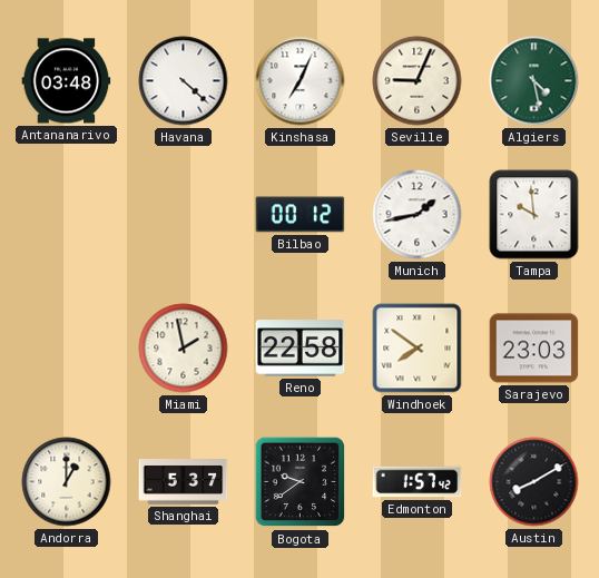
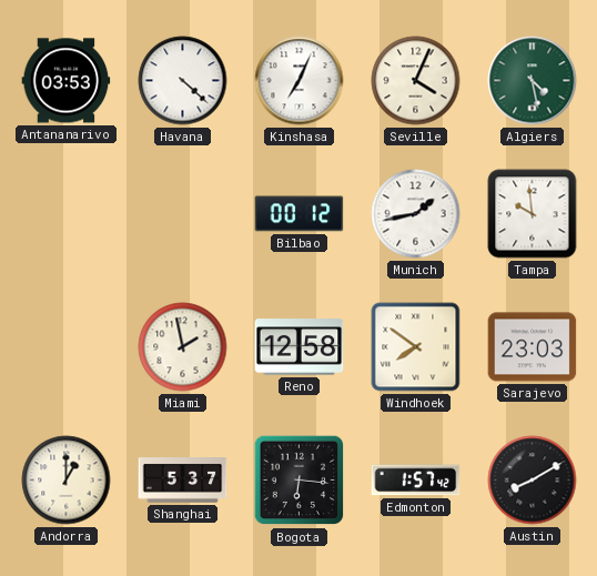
Antananarivo: 03:48 -> 03:53
Seville: 9:04 -> 4:04
Reno: 22:58 -> 12:58
Bogota: 9:39 -> 6:16
